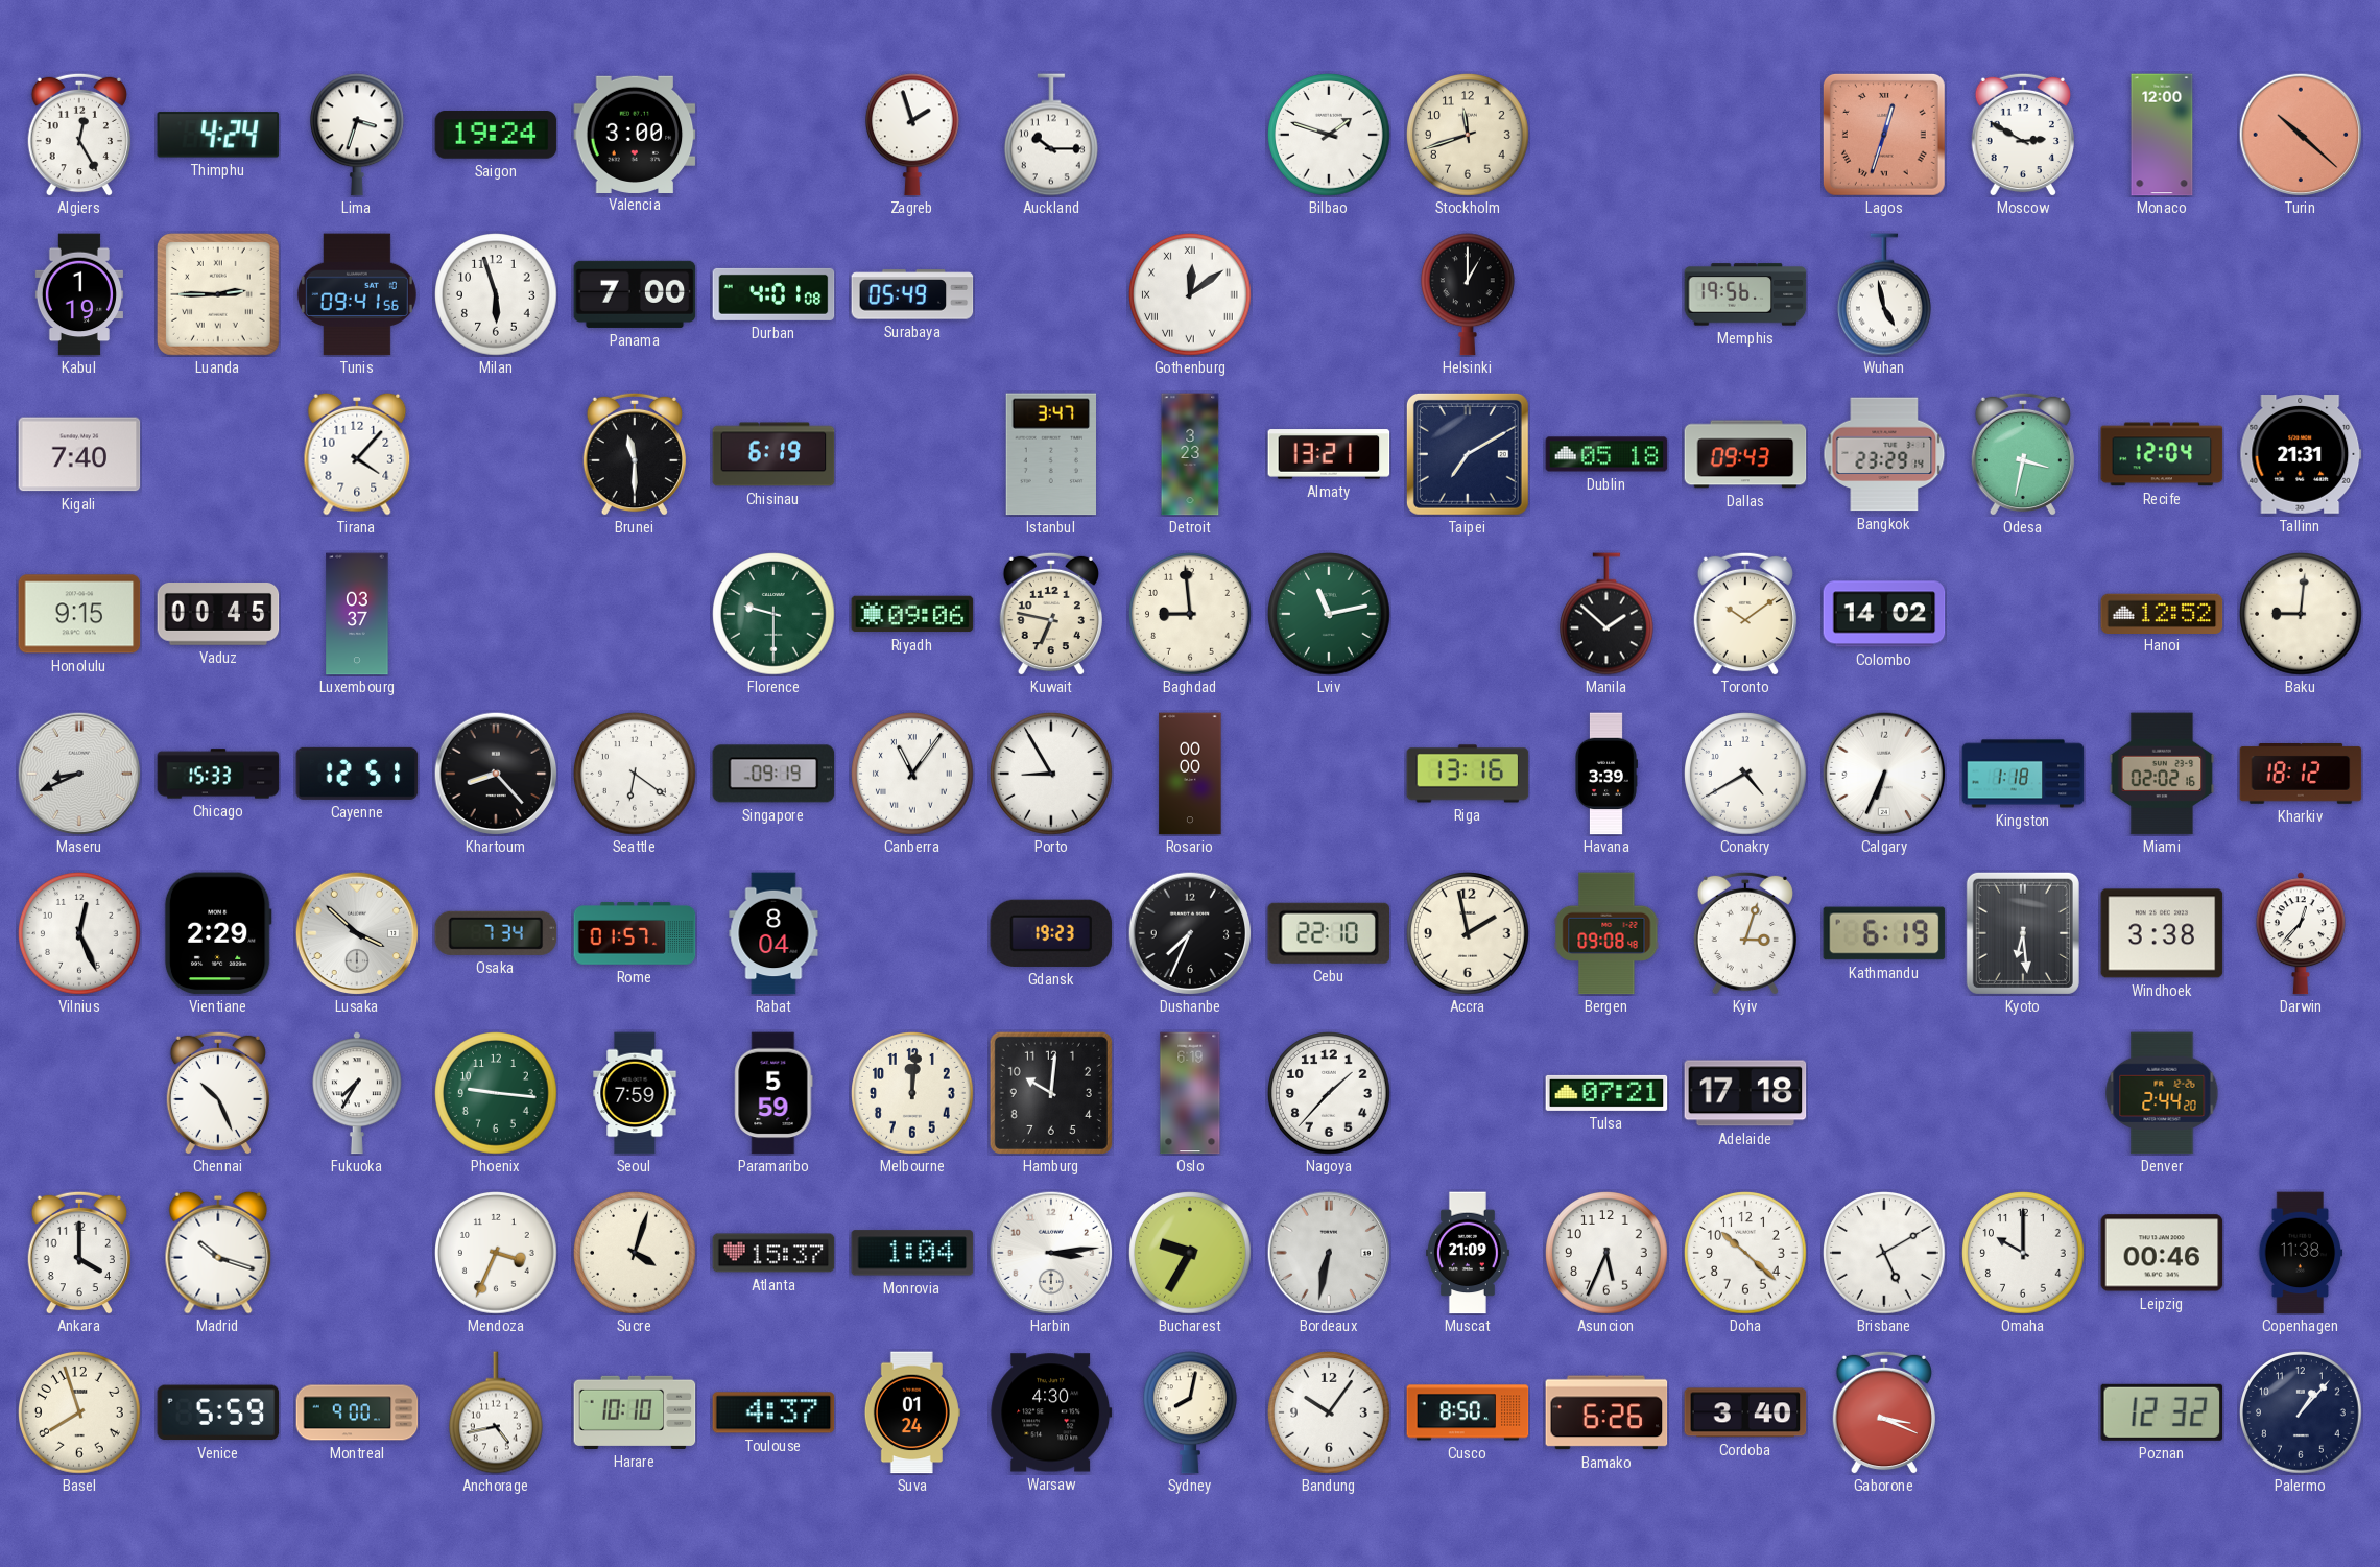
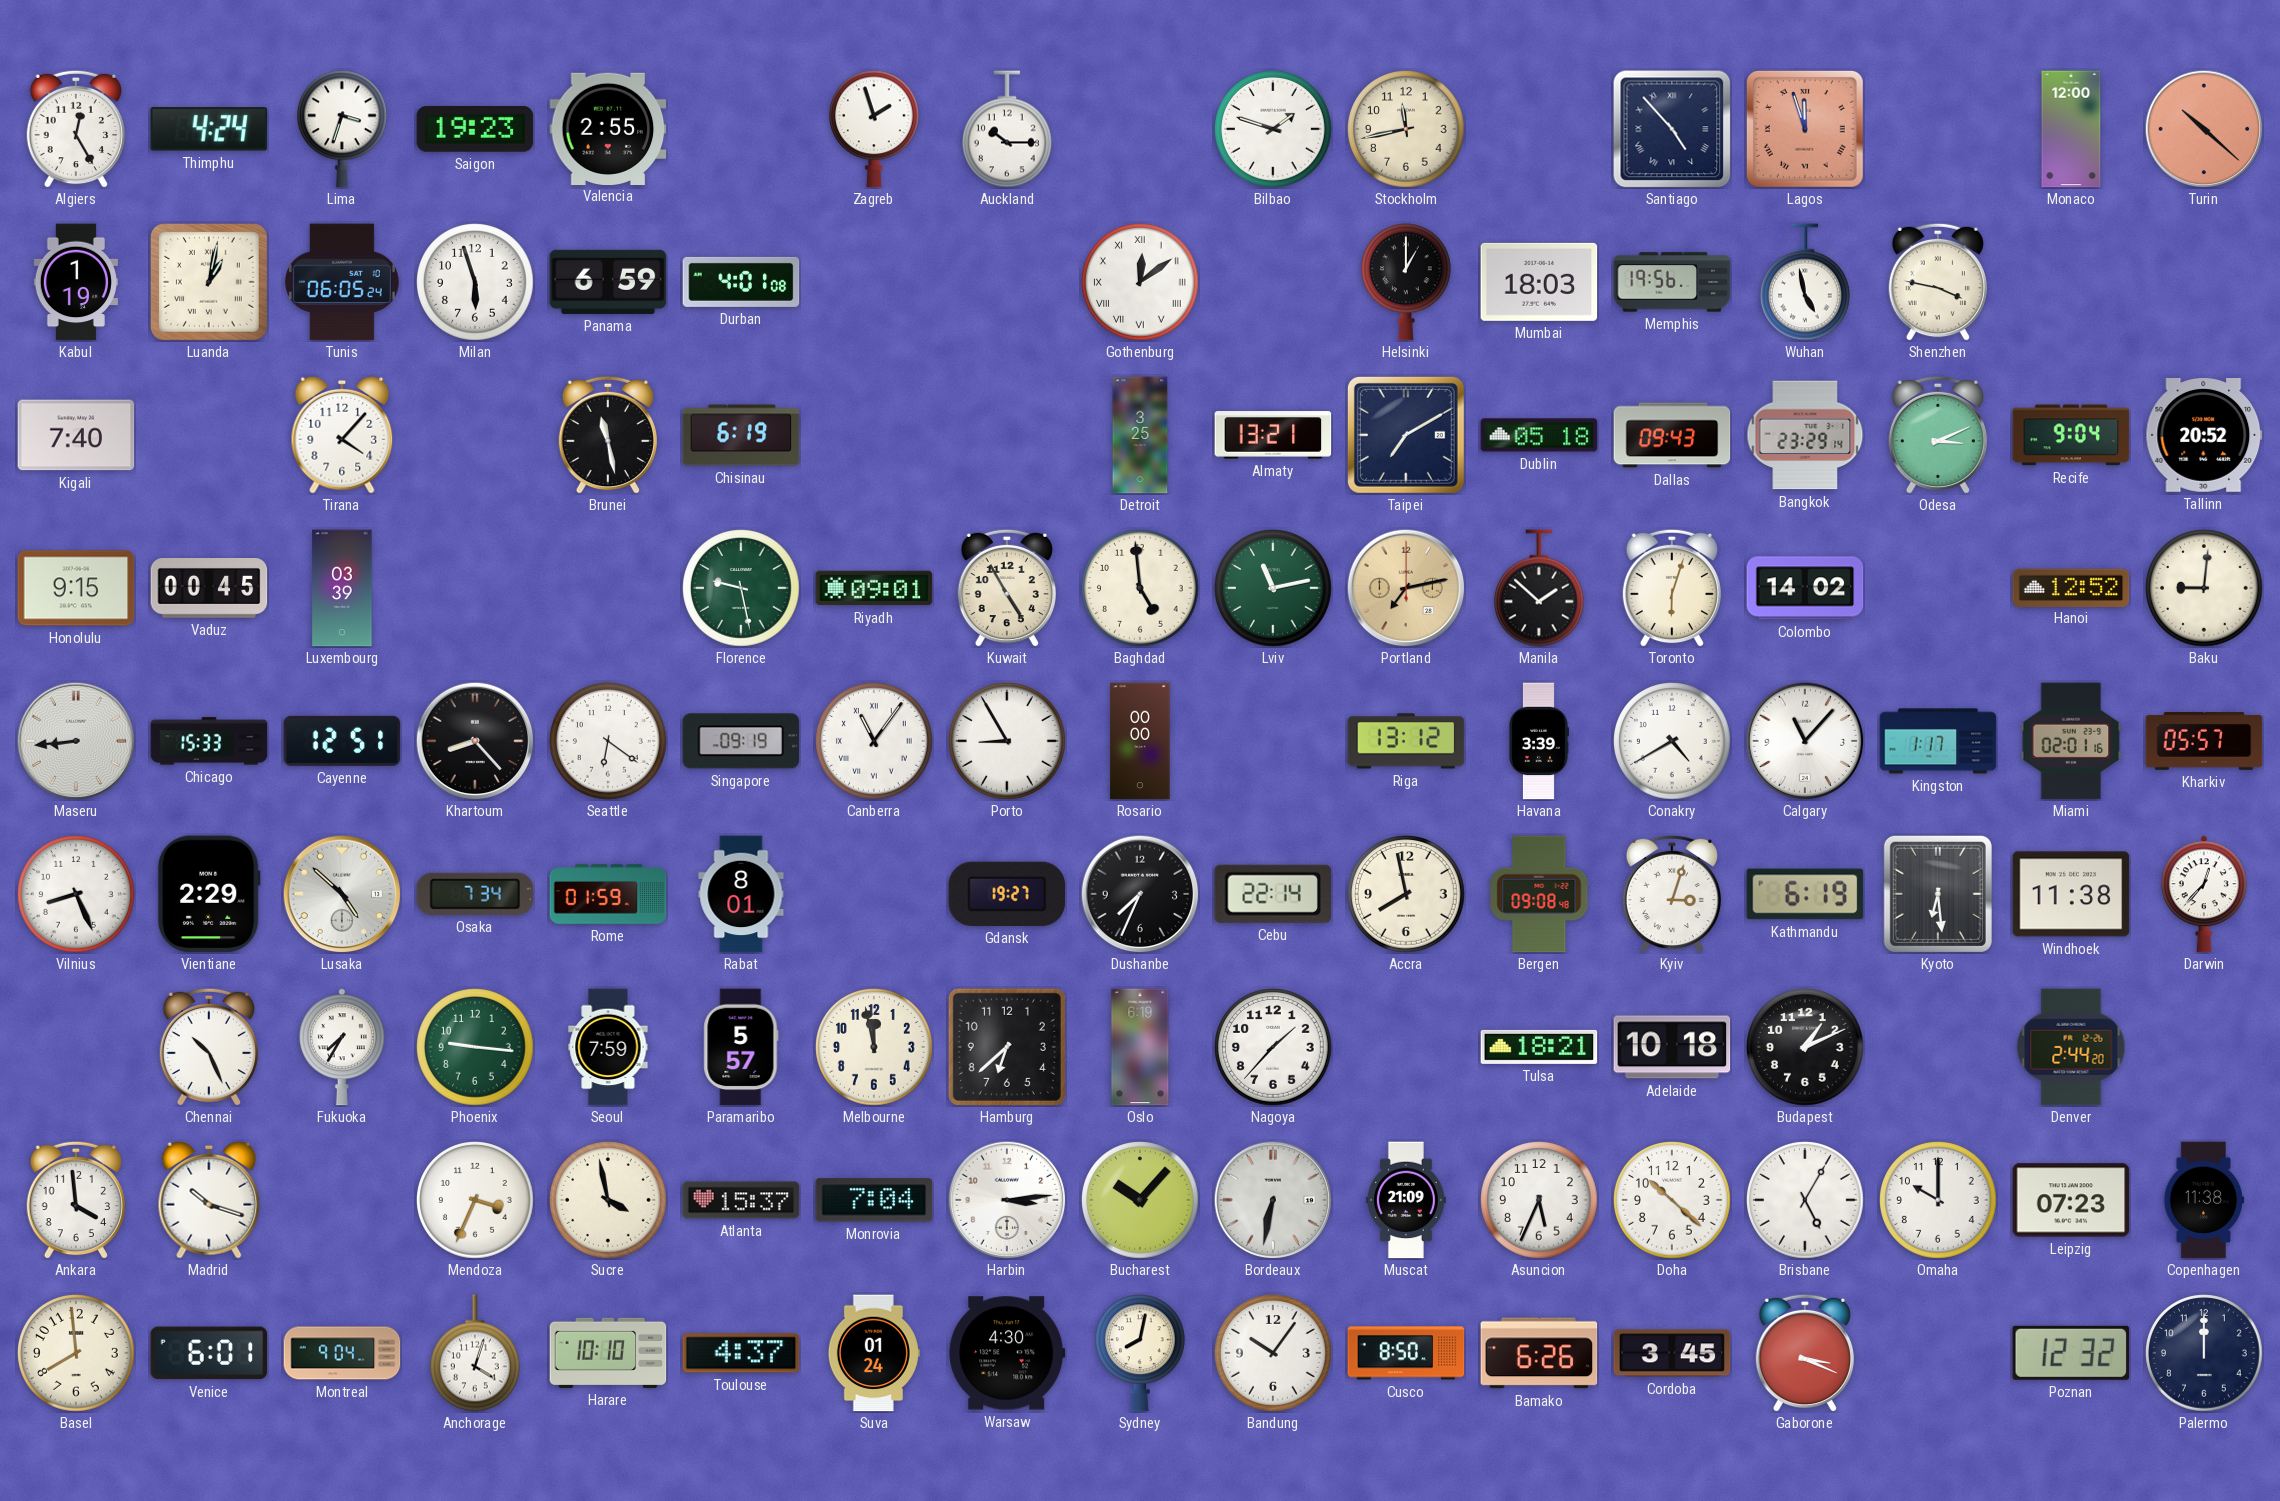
Saigon: 19:24 -> 19:23
Valencia: 3:00 -> 2:55
Stockholm: 11:42 -> 11:43
Santiago: none -> 4:53
Lagos: 12:33 -> 11:57
Moscow: 2:50 -> none
Luanda: 2:45 -> 1:02
Tunis: 09:41 -> 06:05
Panama: 7:00 -> 6:59
Surabaya: 05:49 -> none
Mumbai: none -> 18:03
Shenzhen: none -> 3:47
Brunei: 11:30 -> 11:28
Istanbul: 3:47 -> none
Detroit: 3:23 -> 3:25
Odesa: 3:32 -> 3:11
Recife: 12:04 -> 9:04
Tallinn: 21:31 -> 20:52
Luxembourg: 03:37 -> 03:39
Florence: 9:30 -> 9:28
Riyadh: 09:06 -> 09:01
Kuwait: 6:47 -> 4:55
Baghdad: 8:59 -> 4:59
Portland: none -> 7:13
Toronto: 10:09 -> 6:03
Maseru: 8:41 -> 8:44
Riga: 13:16 -> 13:12
Calgary: 6:34 -> 11:07
Kingston: 1:18 -> 1:17
Miami: 02:02 -> 02:01
Kharkiv: 18:12 -> 05:57
Vilnius: 12:26 -> 8:26
Lusaka: 3:52 -> 4:52
Rome: 01:57 -> 01:59
Rabat: 8:04 -> 8:01
Gdansk: 19:23 -> 19:27
Cebu: 22:10 -> 22:14
Accra: 1:58 -> 7:58
Windhoek: 3:38 -> 11:38
Paramaribo: 5:59 -> 5:57
Melbourne: 12:01 -> 11:58
Hamburg: 10:01 -> 6:38
Tulsa: 07:21 -> 18:21
Adelaide: 17:18 -> 10:18
Budapest: none -> 1:11
Ankara: 4:00 -> 3:59
Sucre: 4:03 -> 3:58
Monrovia: 1:04 -> 7:04
Bucharest: 9:35 -> 10:07
Brisbane: 5:10 -> 5:05
Leipzig: 00:46 -> 07:23
Basel: 7:57 -> 7:59
Venice: 5:59 -> 6:01
Montreal: 9:00 -> 9:04
Anchorage: 4:43 -> 4:03
Cordoba: 3:40 -> 3:45
Palermo: 1:07 -> 12:00
